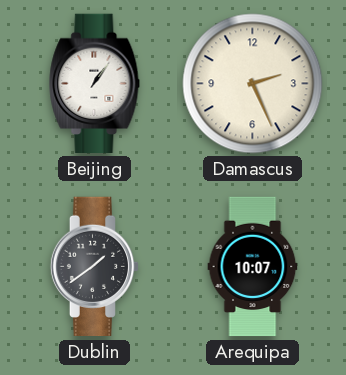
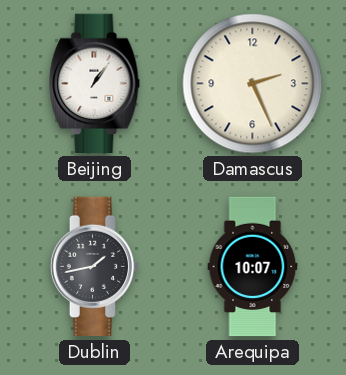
Dublin: 1:39 -> 1:43
